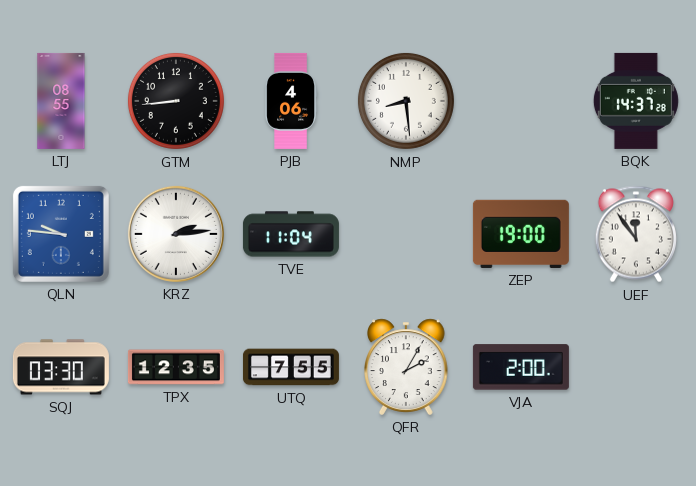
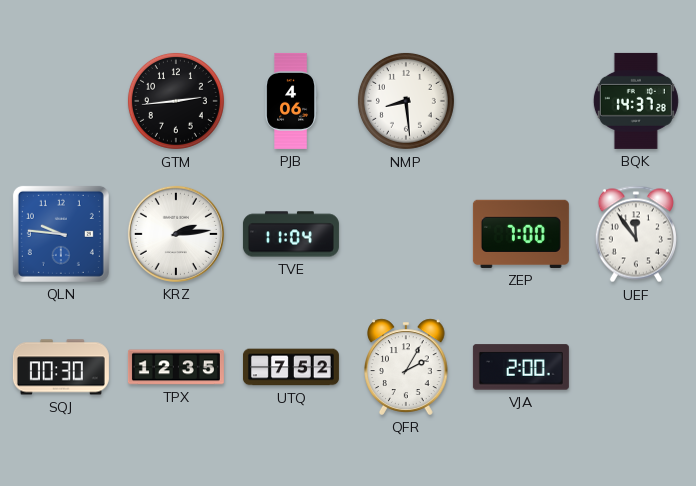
LTJ: 08:55 -> none
GTM: 8:44 -> 2:44
ZEP: 19:00 -> 7:00
SQJ: 03:30 -> 00:30
UTQ: 7:55 -> 7:52
